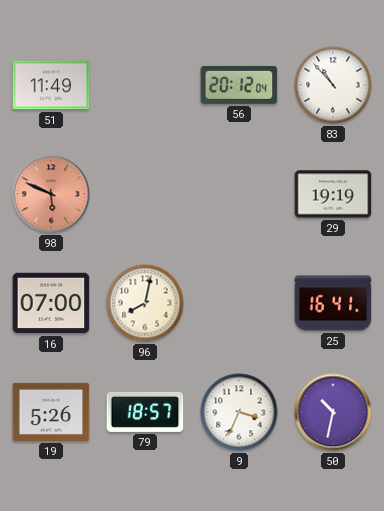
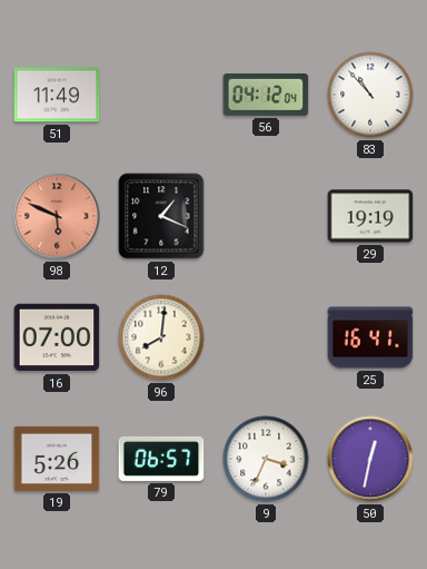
56: 20:12 -> 04:12
12: none -> 1:19
96: 8:02 -> 8:01
79: 18:57 -> 06:57
50: 10:32 -> 12:32
